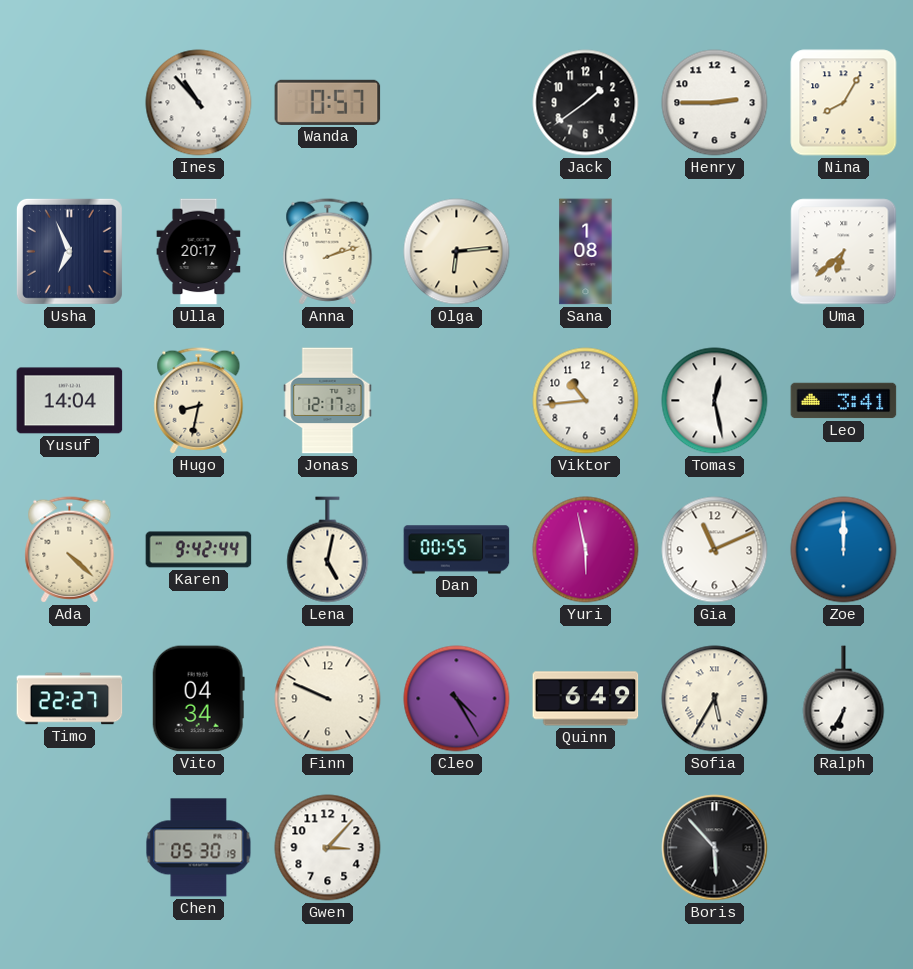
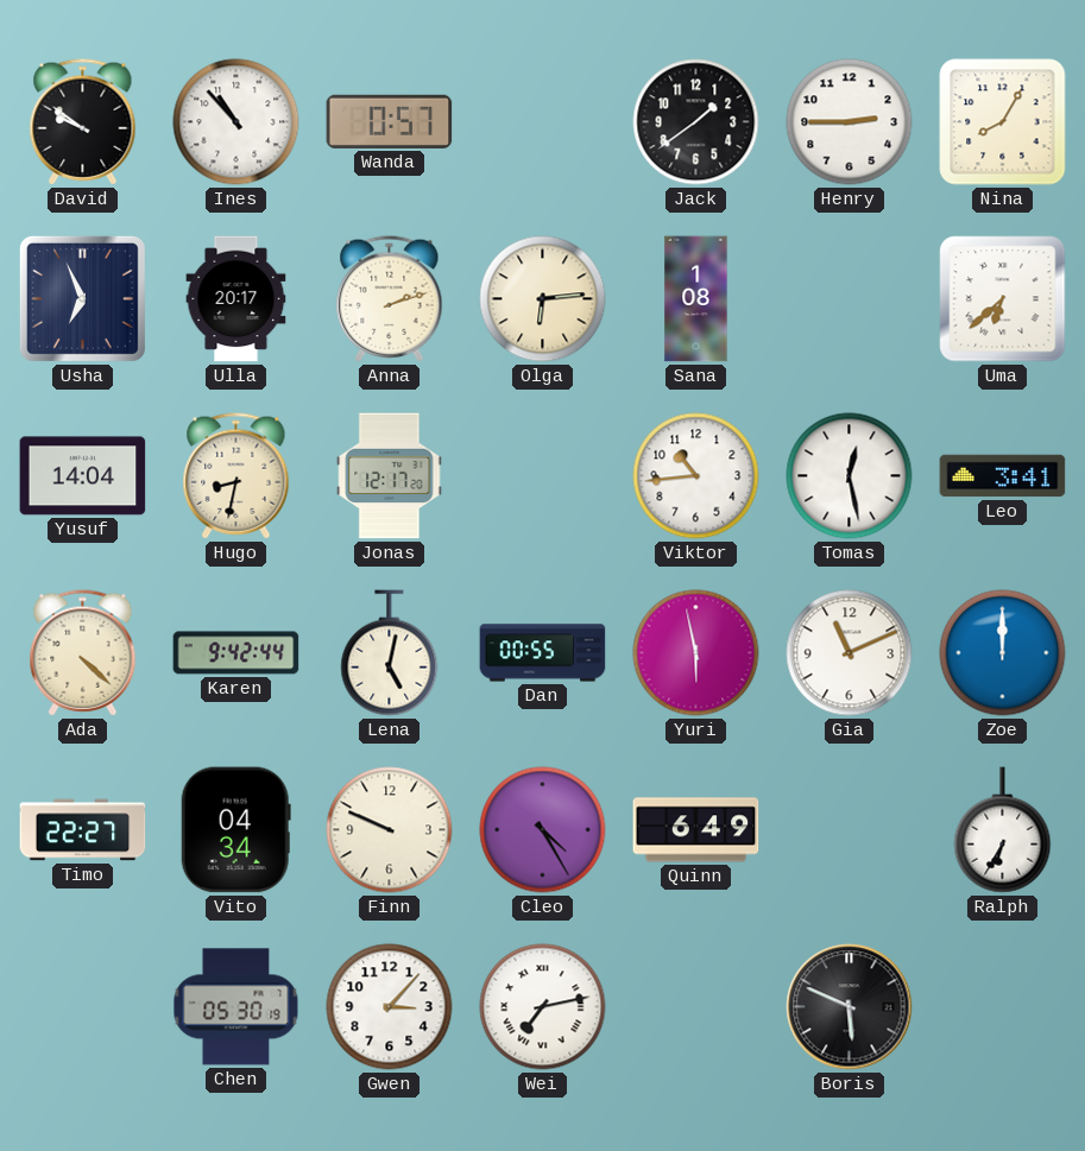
David: none -> 9:51
Sofia: 5:35 -> none
Wei: none -> 7:13
Boris: 5:53 -> 5:49
